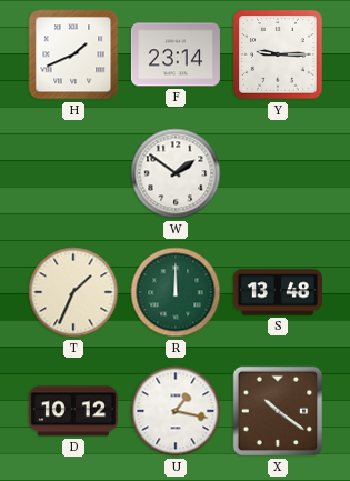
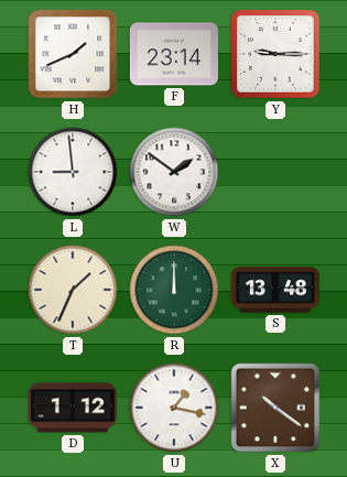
L: none -> 8:59
D: 10:12 -> 1:12
